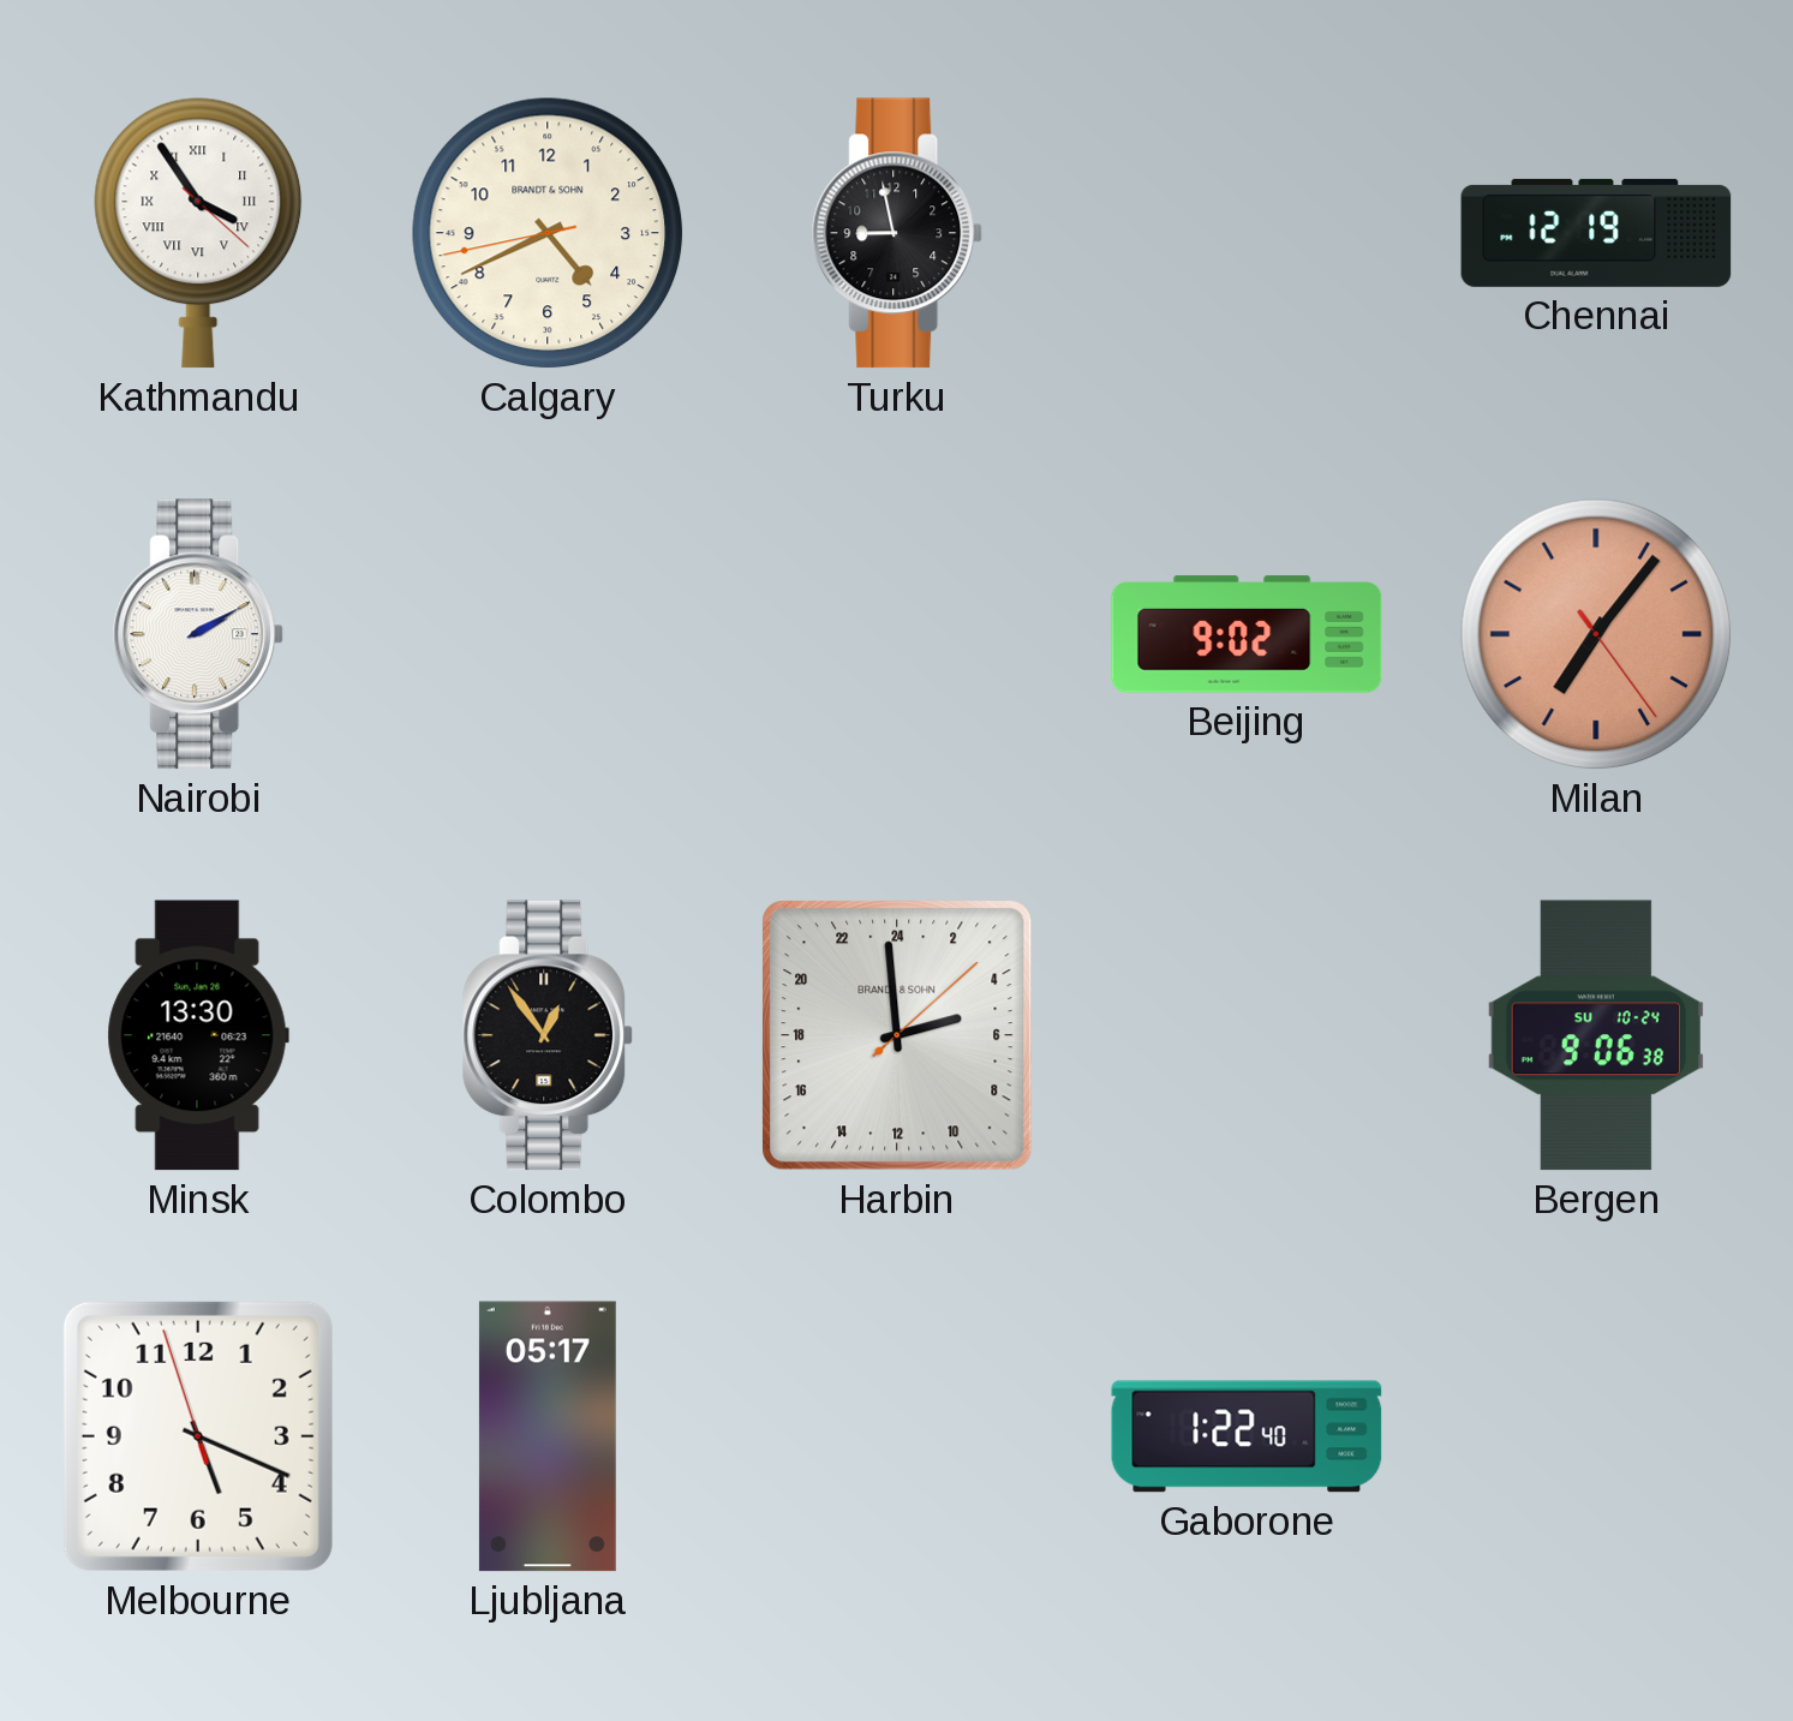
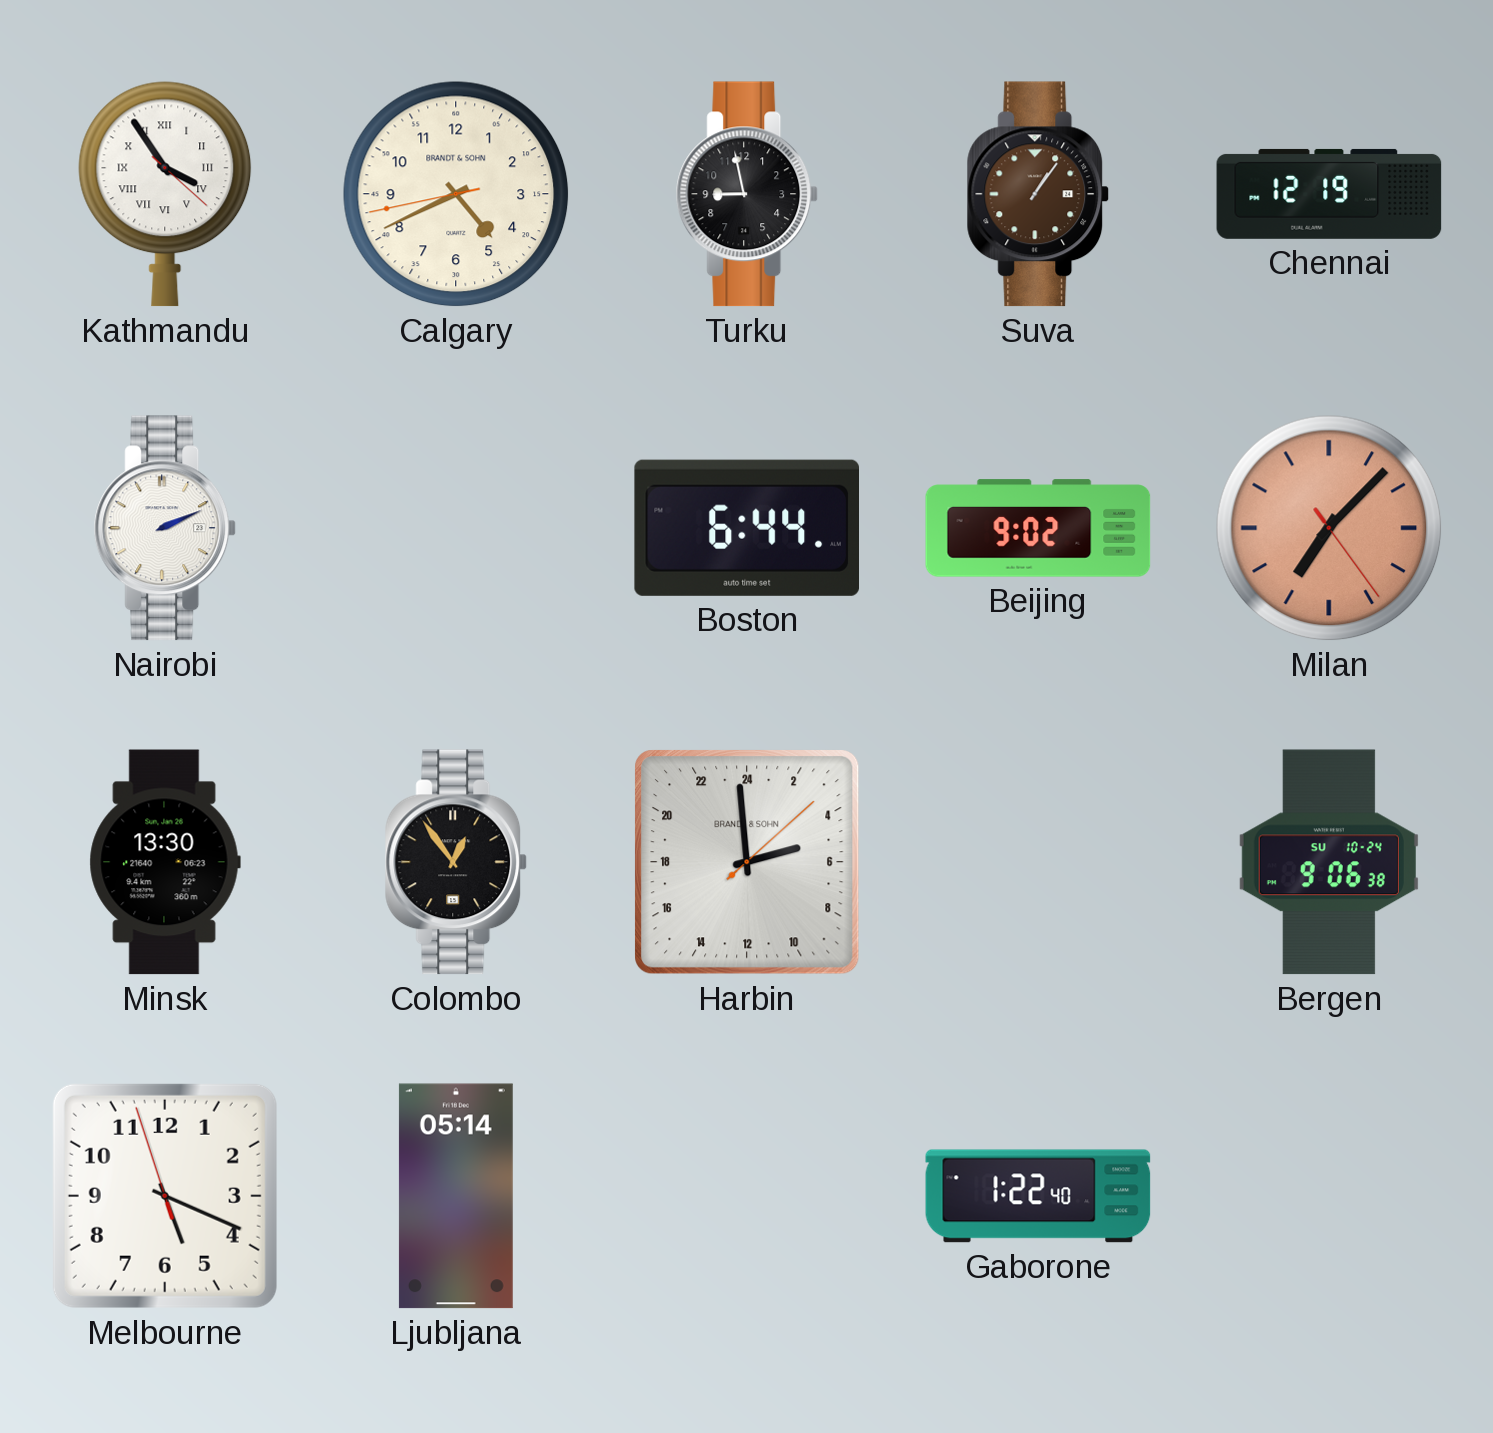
Suva: none -> 1:06
Nairobi: 2:10 -> 2:11
Boston: none -> 6:44
Milan: 7:06 -> 7:07
Ljubljana: 05:17 -> 05:14
